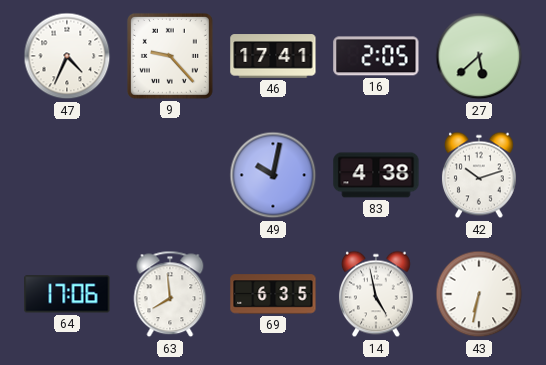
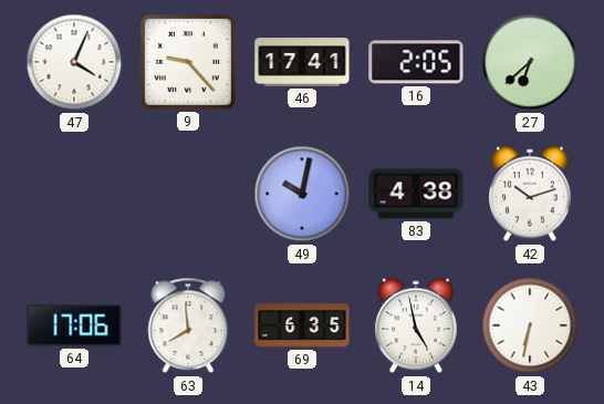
47: 4:34 -> 4:04
27: 5:38 -> 6:38
